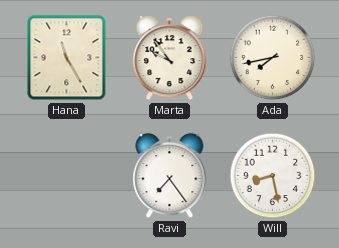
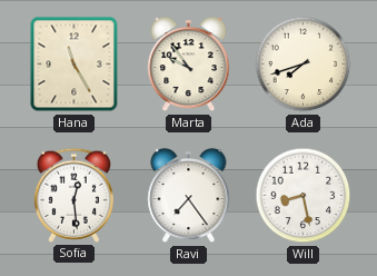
Ada: 7:43 -> 7:42
Sofia: none -> 12:29
